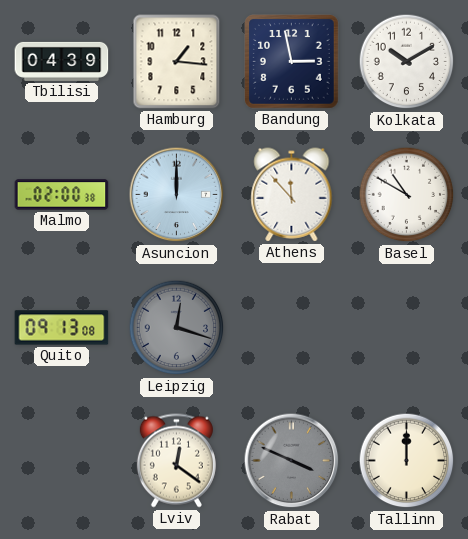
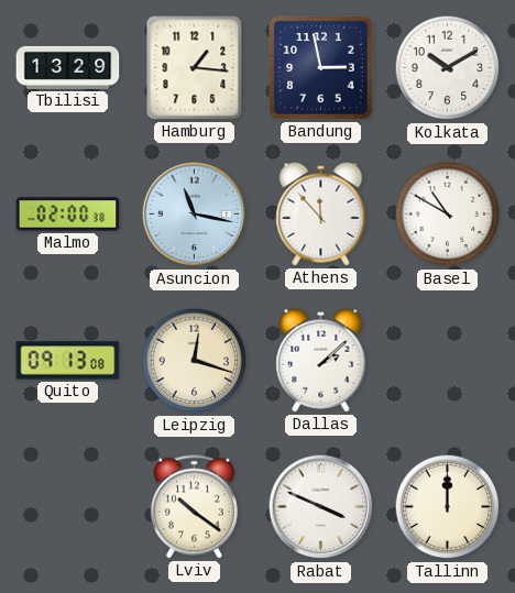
Tbilisi: 04:39 -> 13:29
Asuncion: 12:00 -> 11:17
Leipzig dial: grey -> cream
Dallas: none -> 2:08
Lviv: 12:21 -> 10:21
Rabat dial: grey -> white
